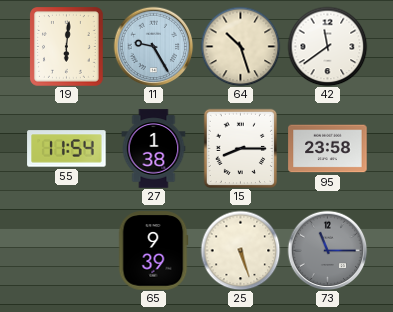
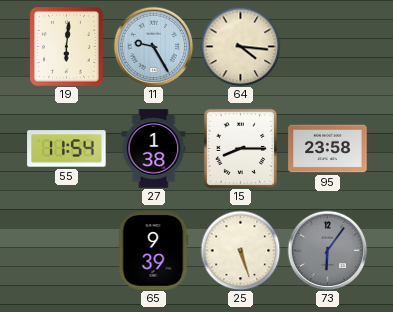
64: 10:27 -> 4:16
42: 11:39 -> none
73: 11:15 -> 6:06
